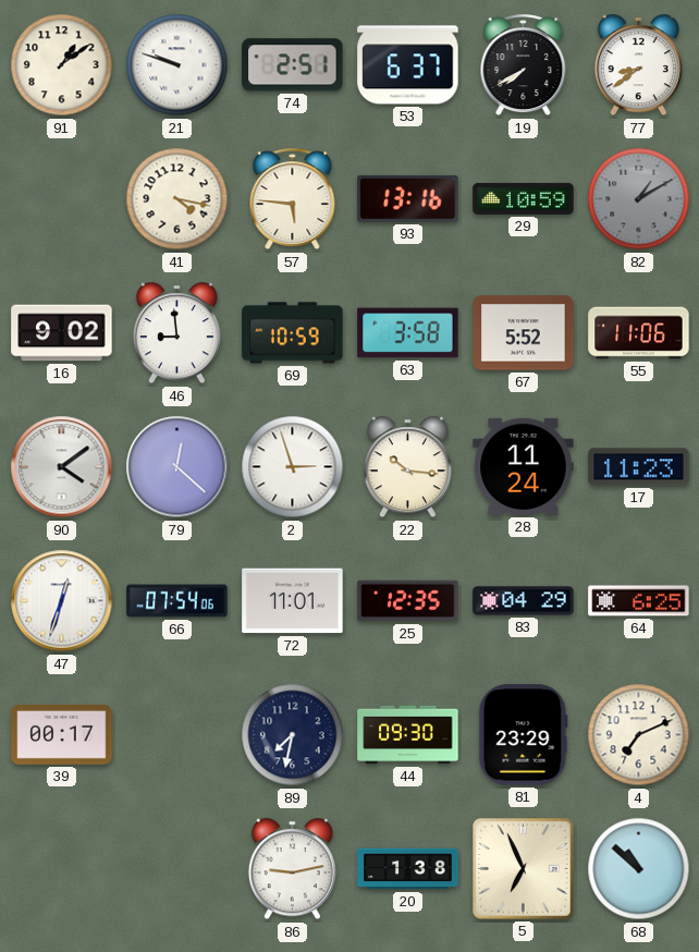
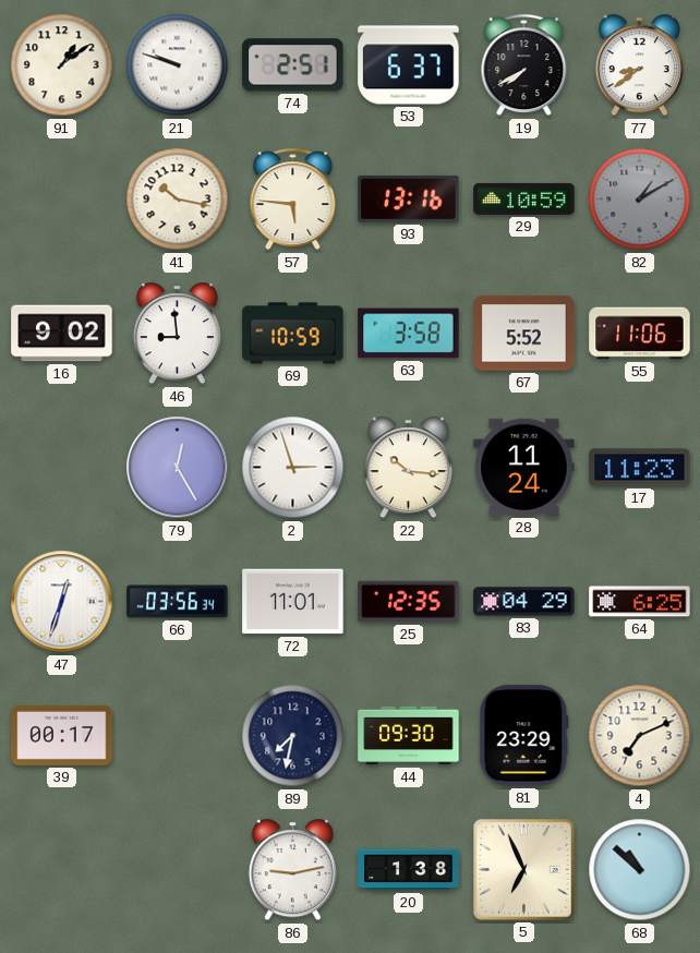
41: 4:17 -> 10:17
90: 4:09 -> none
79: 12:22 -> 12:25
66: 07:54 -> 03:56
